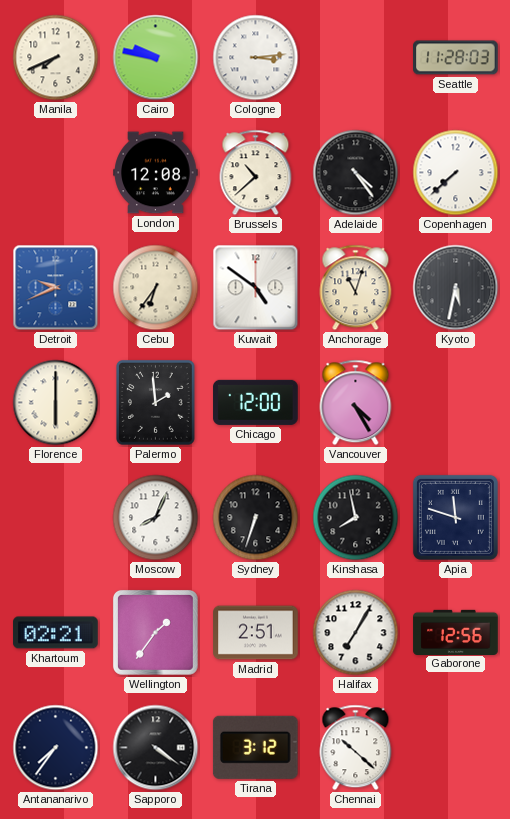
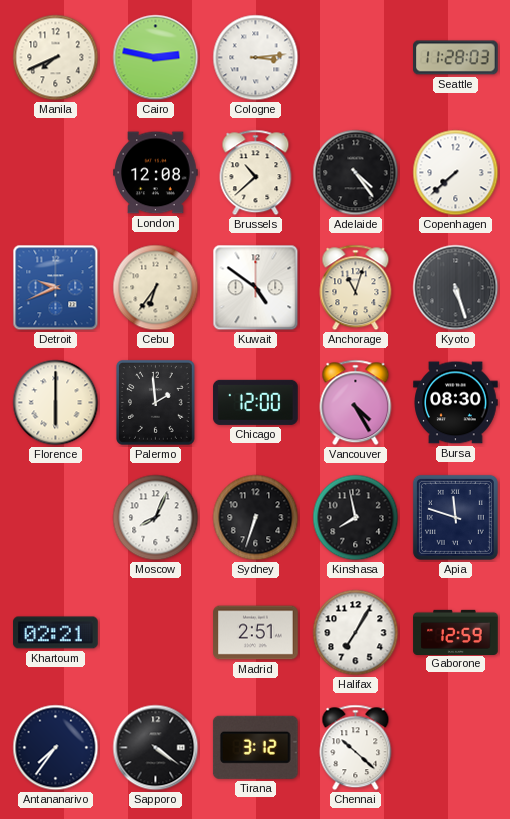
Cairo: 9:47 -> 2:47
Kyoto: 5:32 -> 5:27
Bursa: none -> 08:30
Wellington: 1:36 -> none
Gaborone: 12:56 -> 12:59
